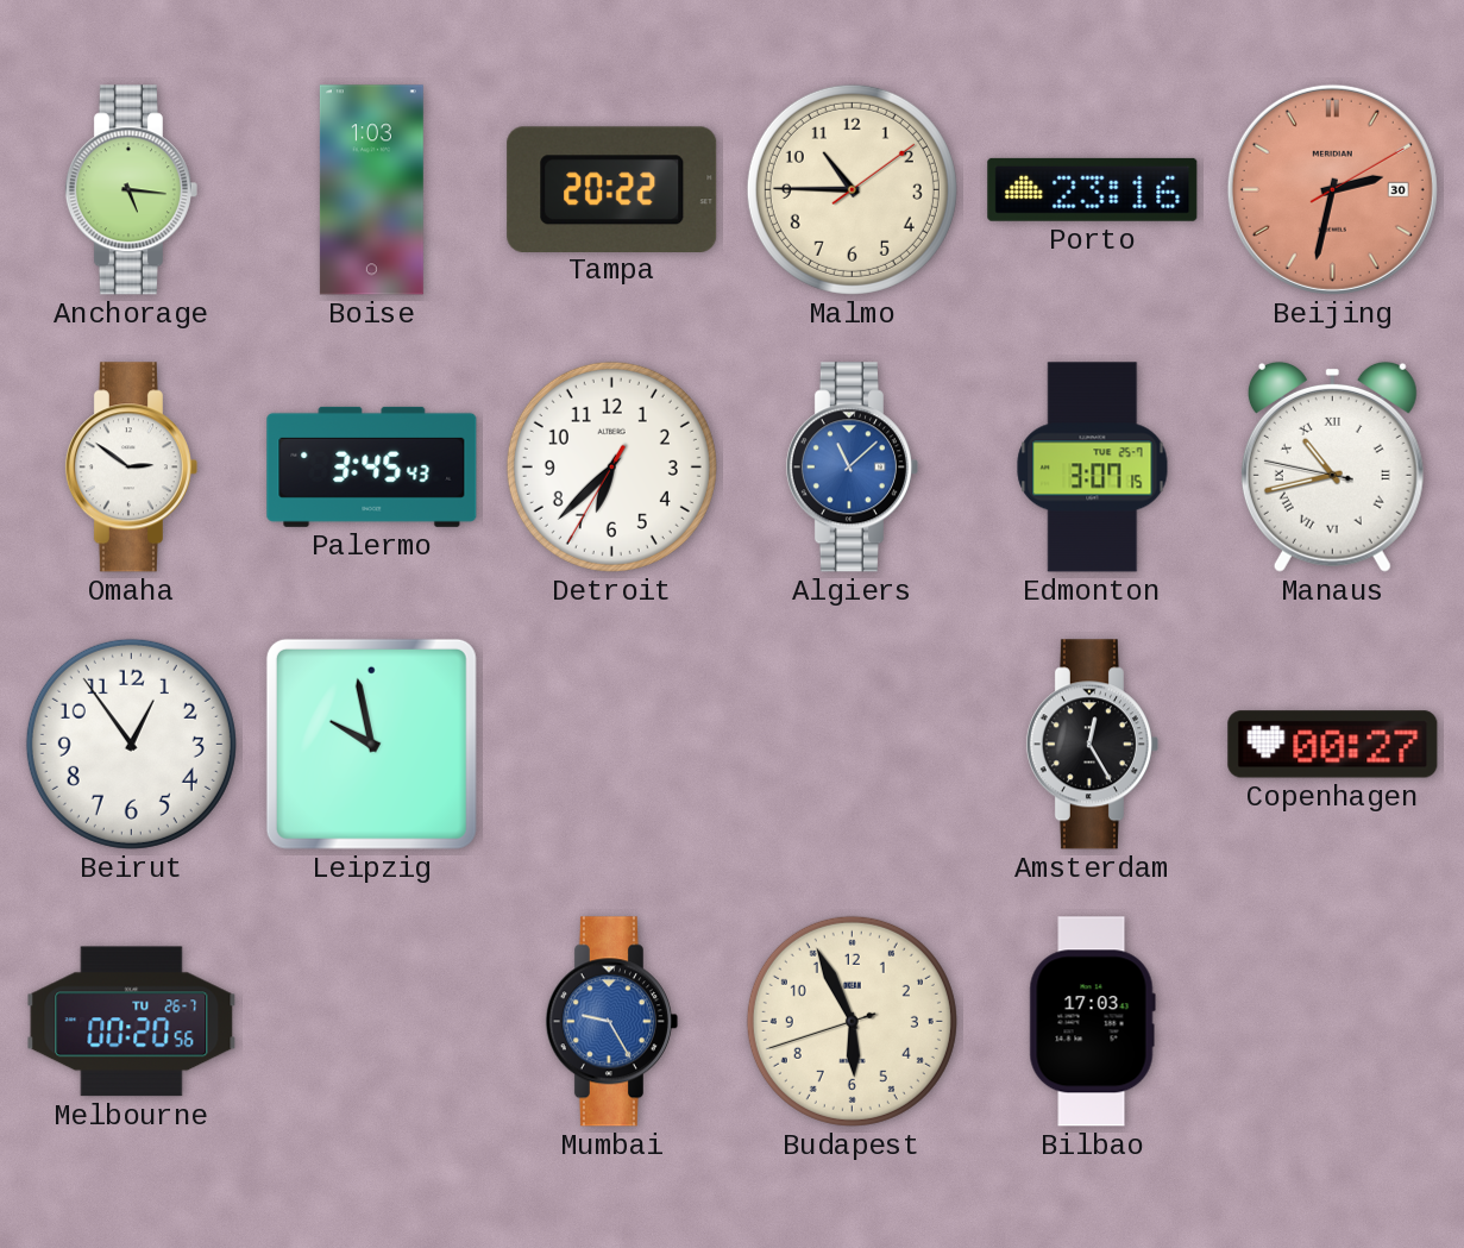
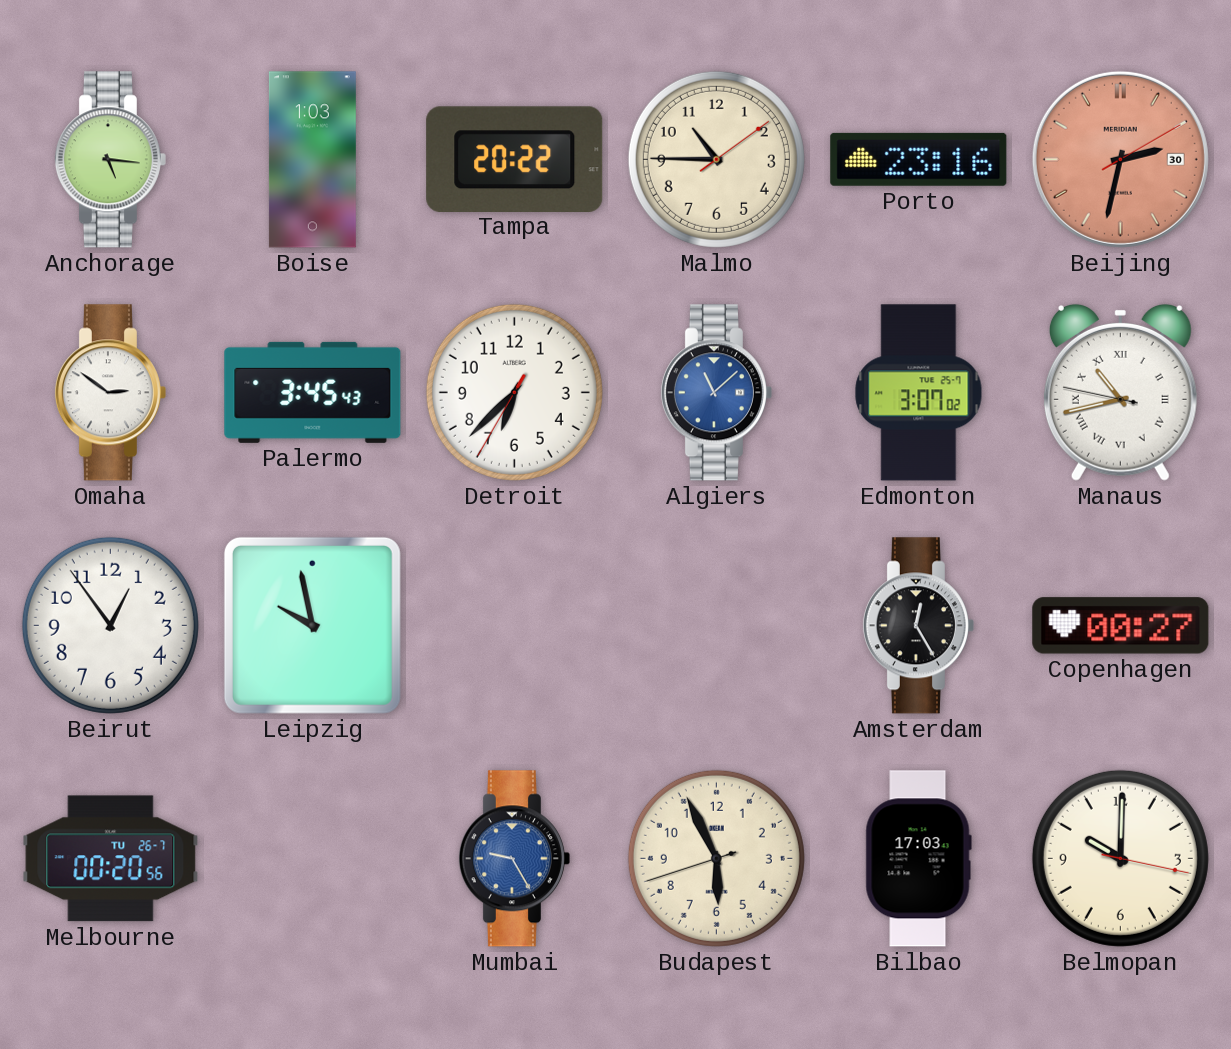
Edmonton: 3:07:15 -> 3:07:02
Belmopan: none -> 10:00
